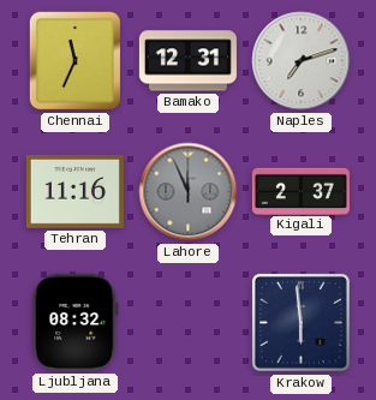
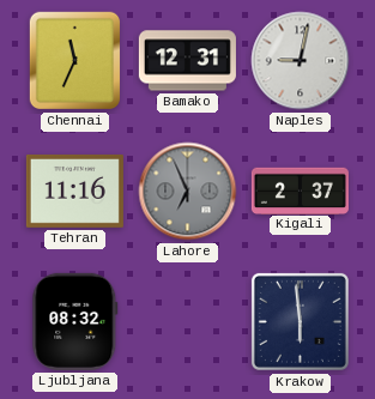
Naples: 7:12 -> 9:02
Lahore: 11:56 -> 6:56
